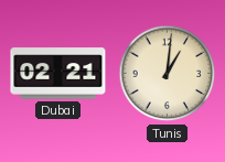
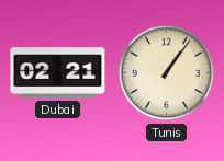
Tunis: 1:01 -> 1:06
